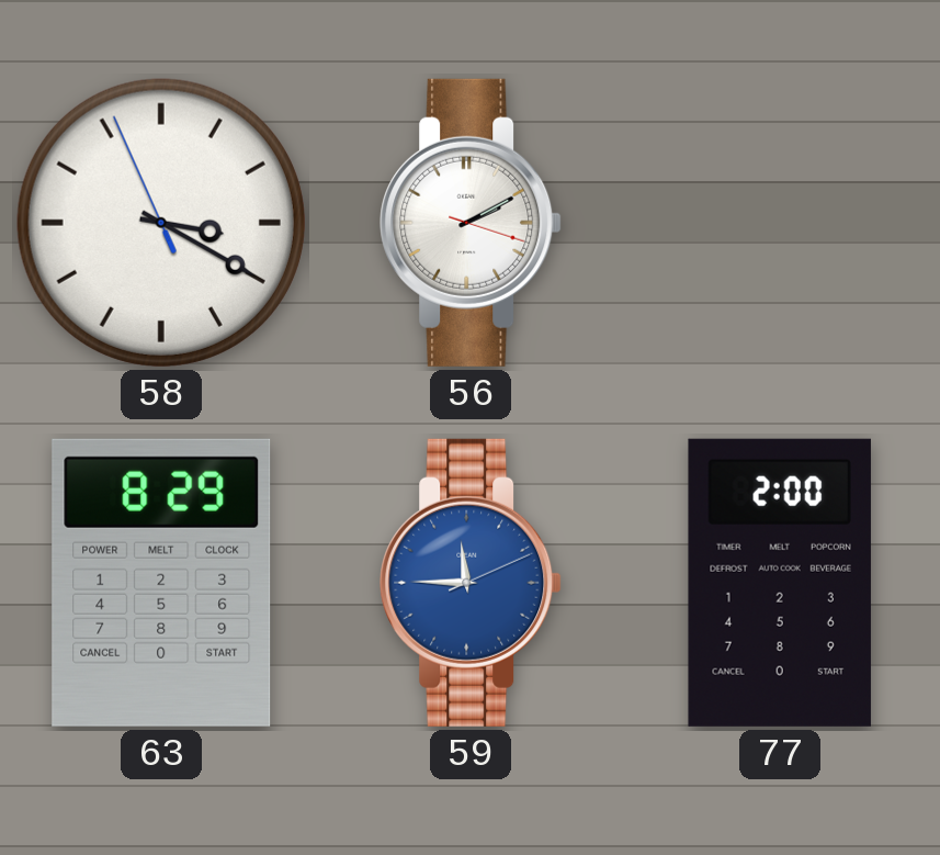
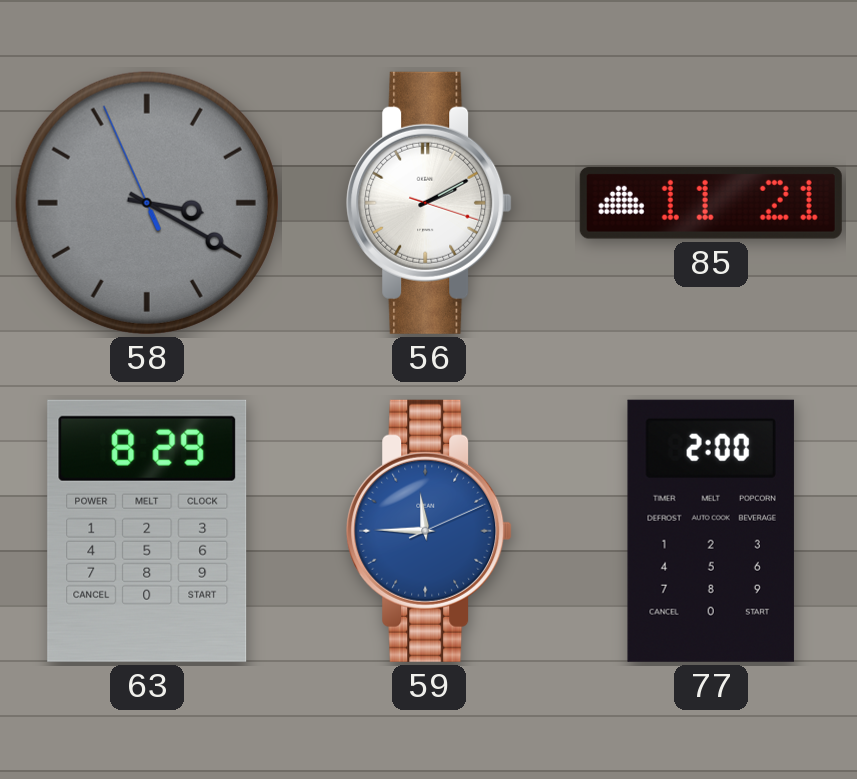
58 dial: white -> grey
85: none -> 11:21
